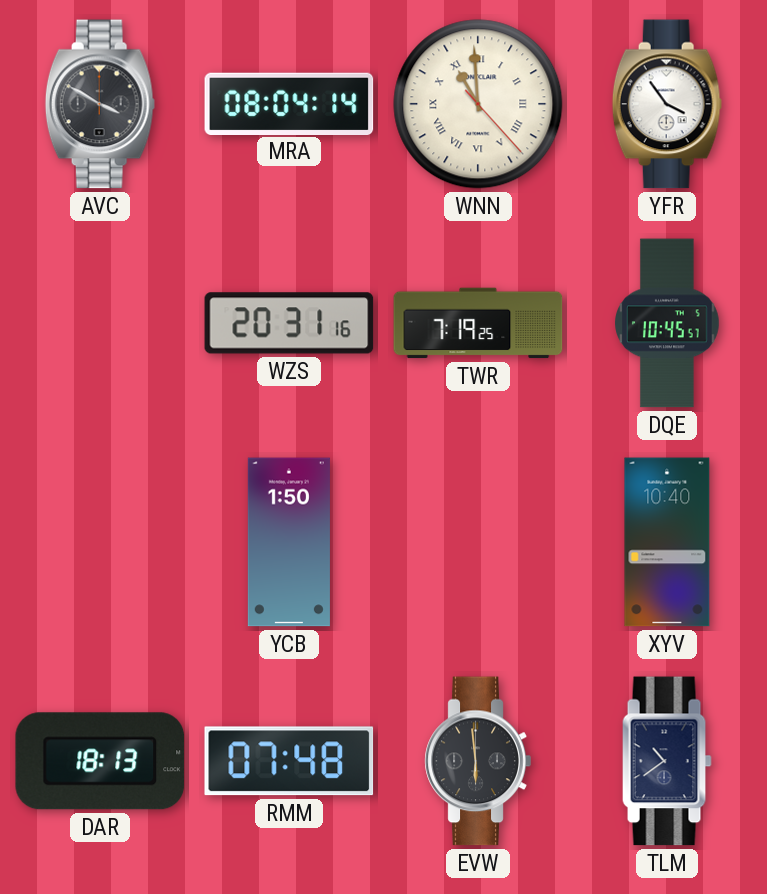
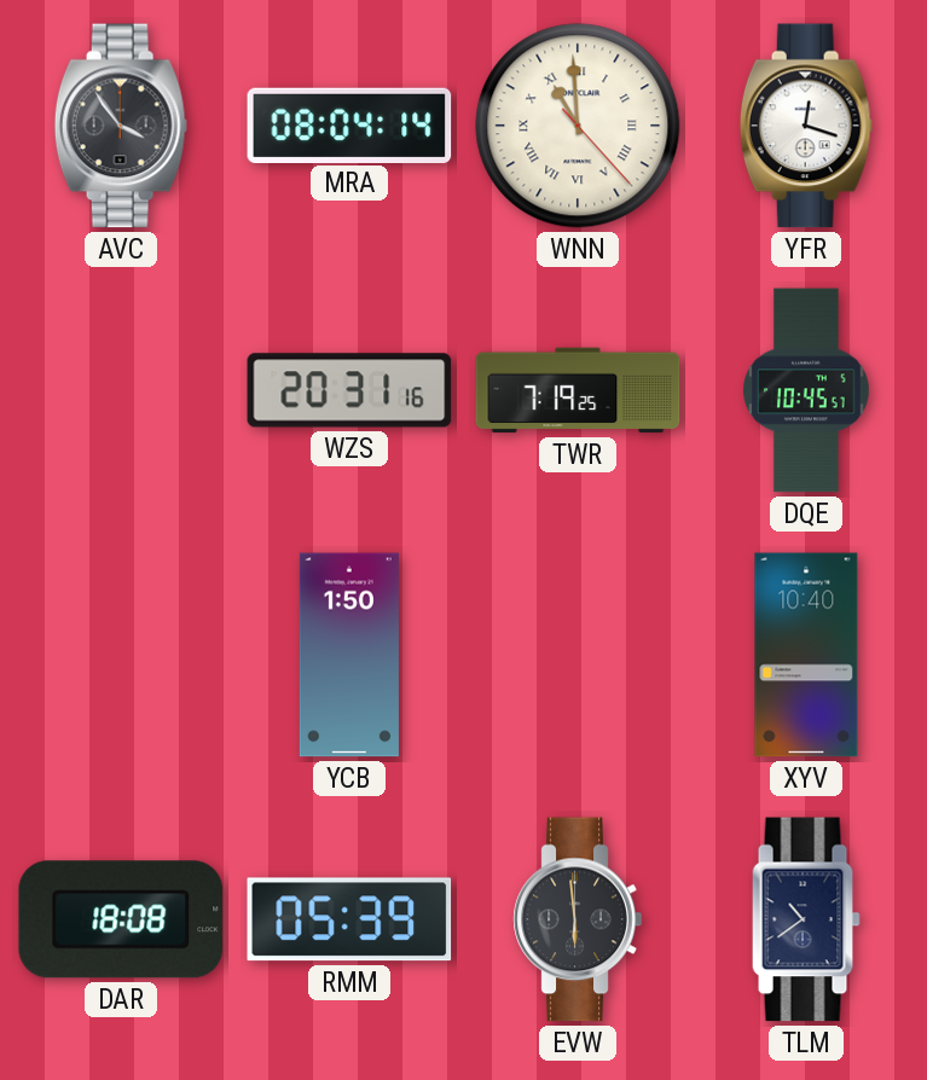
AVC: 3:50 -> 3:54
YFR: 3:54 -> 12:18
DAR: 18:13 -> 18:08
RMM: 07:48 -> 05:39
